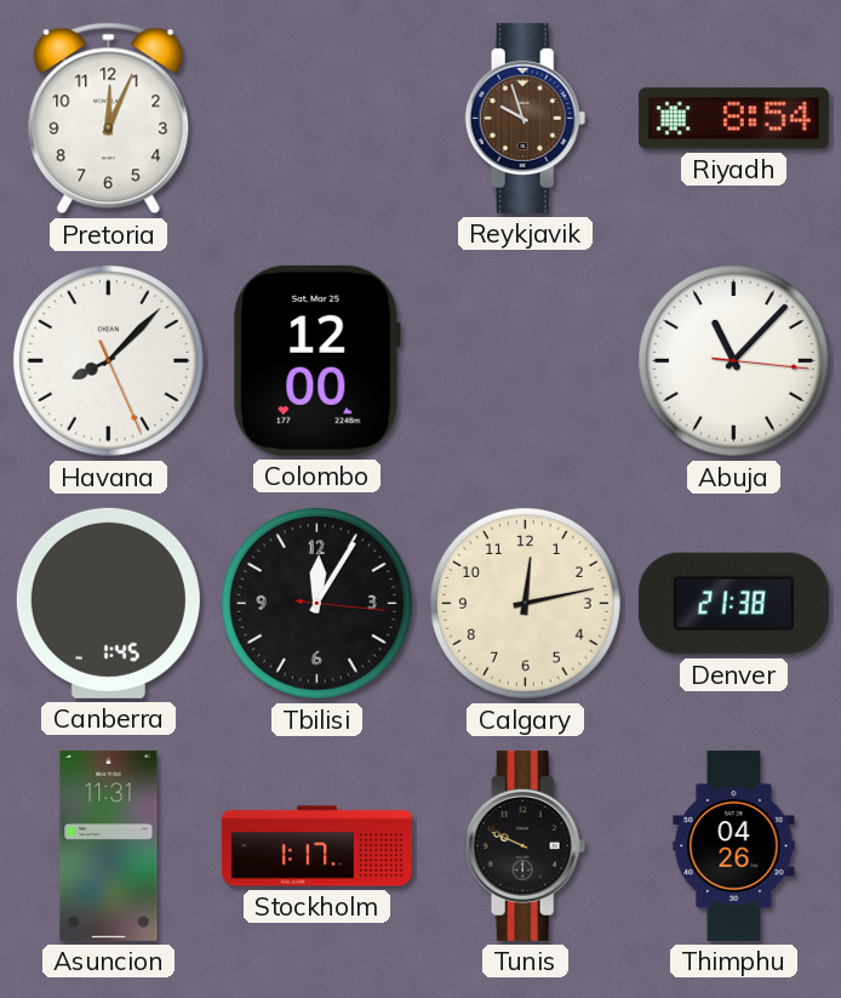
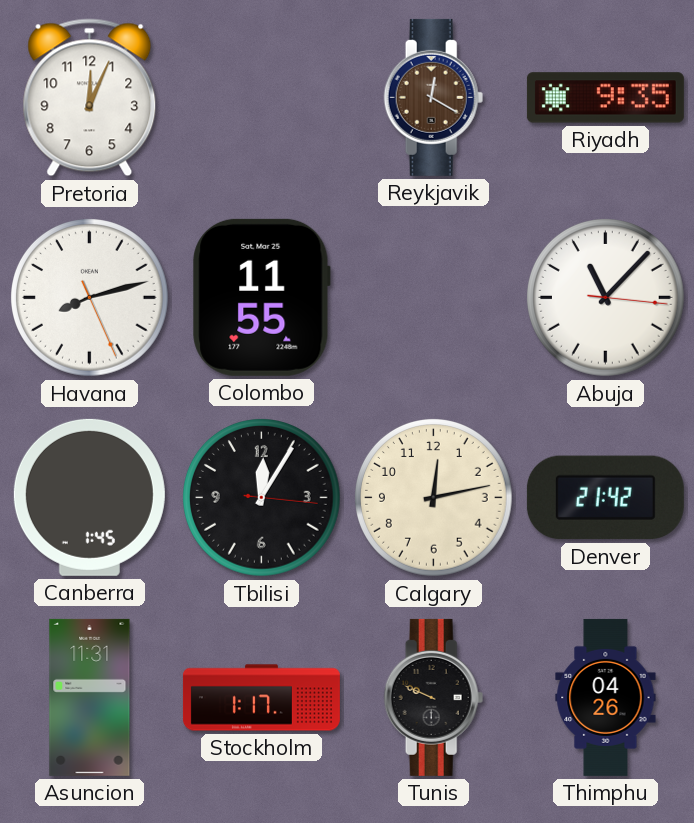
Reykjavik: 9:57 -> 12:20
Riyadh: 8:54 -> 9:35
Havana: 8:07 -> 8:12
Colombo: 12:00 -> 11:55
Denver: 21:38 -> 21:42
